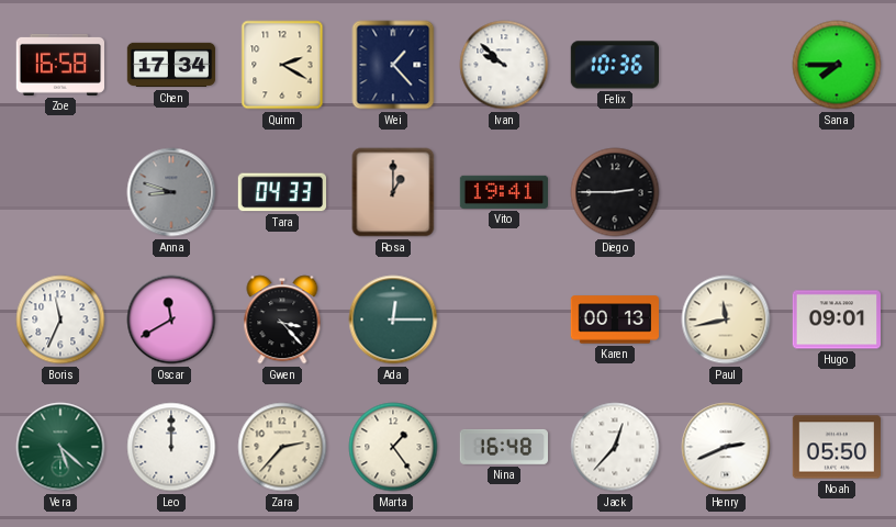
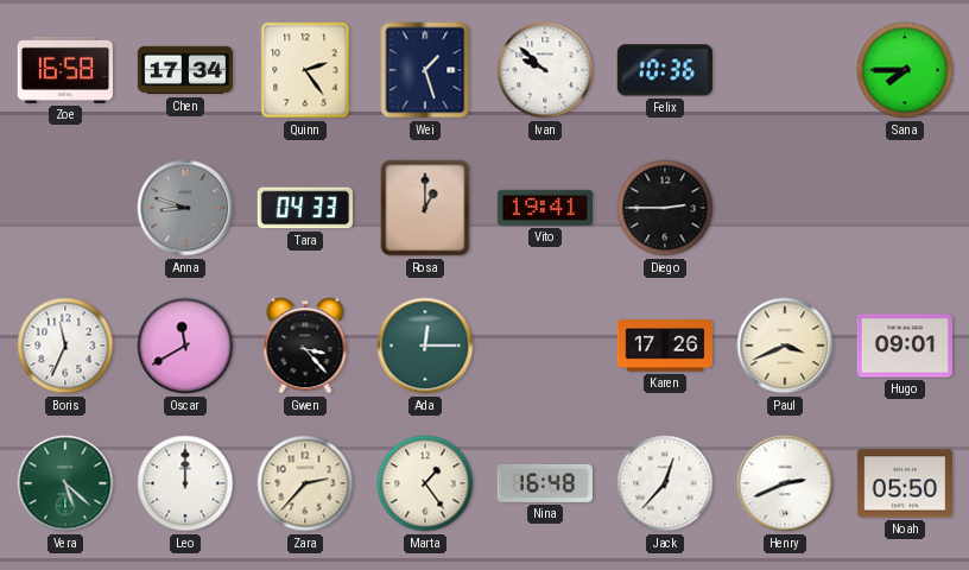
Quinn: 2:20 -> 2:24
Wei: 1:23 -> 1:27
Karen: 00:13 -> 17:26
Paul: 11:43 -> 3:41
